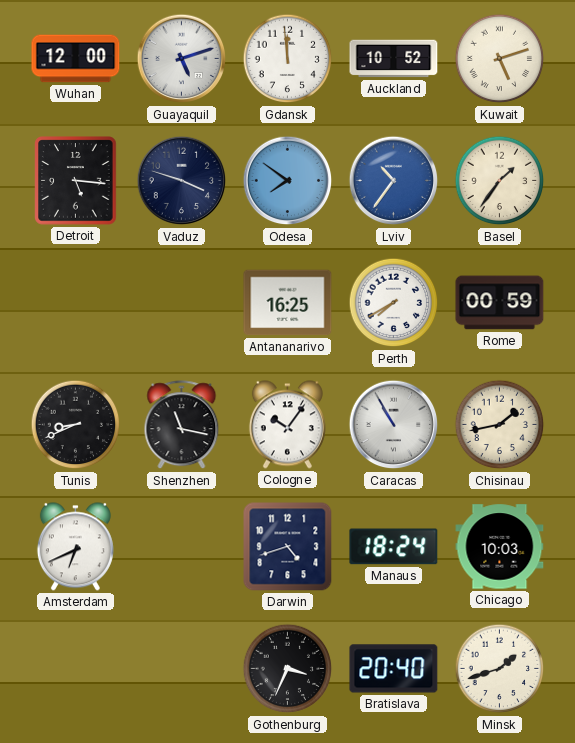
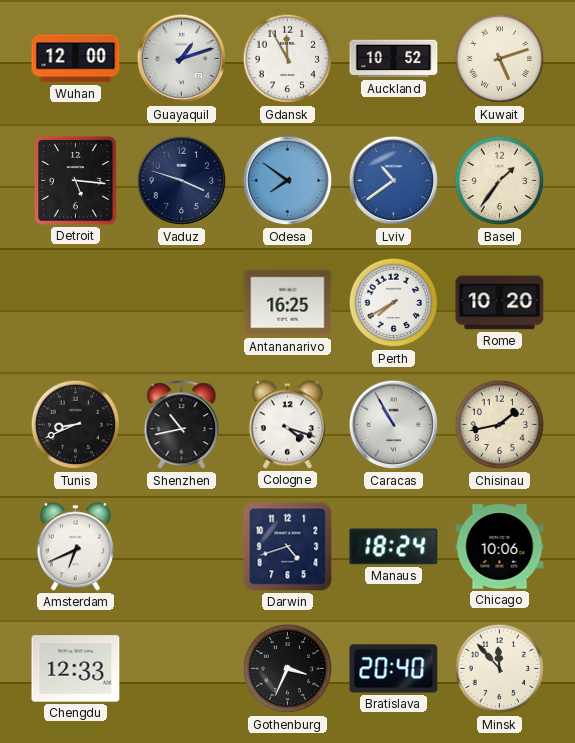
Guayaquil: 5:12 -> 1:12
Gdansk: 11:59 -> 11:55
Lviv: 10:36 -> 10:39
Rome: 00:59 -> 10:20
Shenzhen: 11:17 -> 10:43
Cologne: 10:06 -> 4:18
Chicago: 10:03 -> 10:06
Chengdu: none -> 12:33
Minsk: 1:42 -> 11:53
